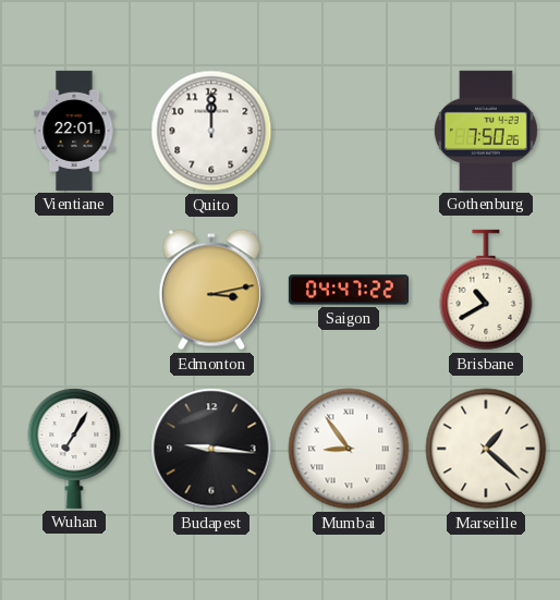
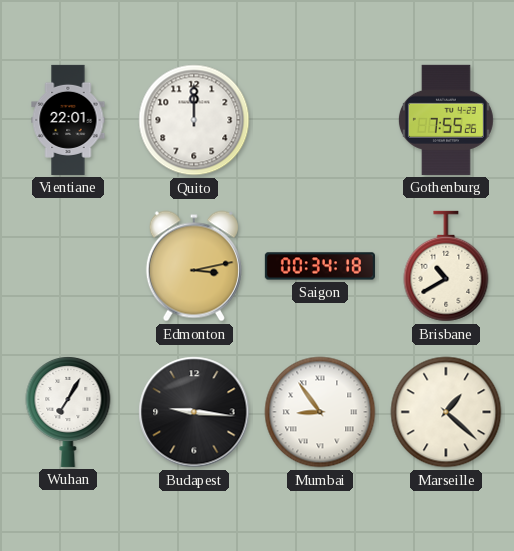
Gothenburg: 7:50 -> 7:55
Saigon: 04:47 -> 00:34
